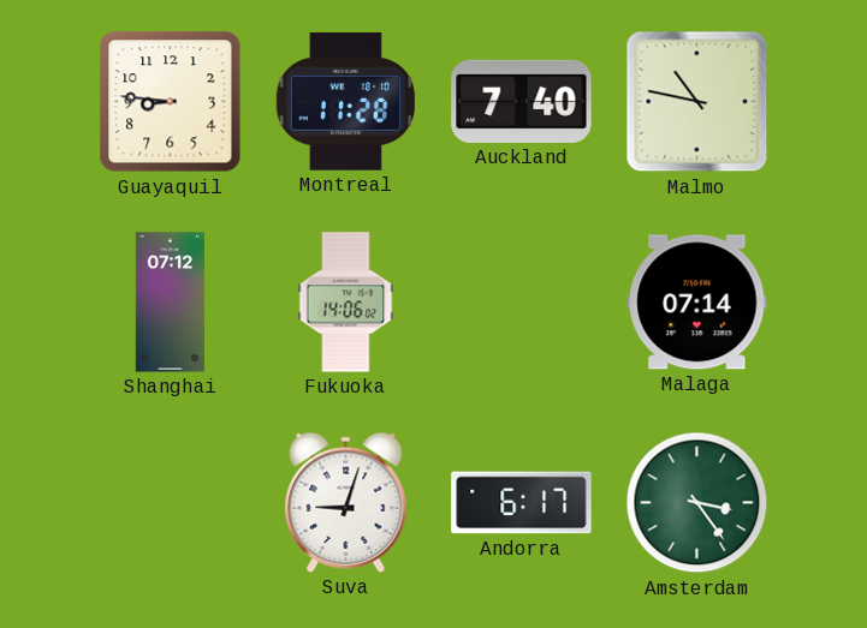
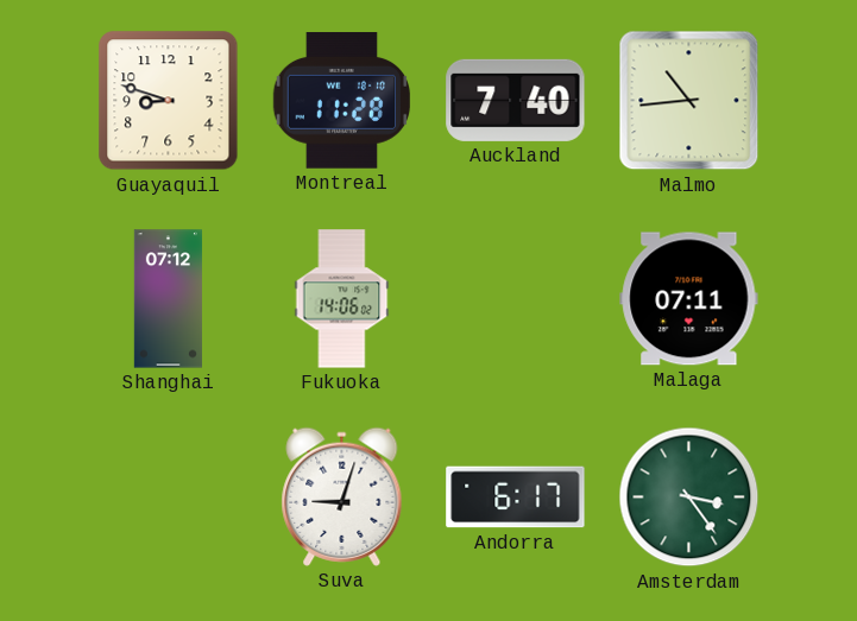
Guayaquil: 8:46 -> 8:48
Malmo: 10:47 -> 10:44
Malaga: 07:14 -> 07:11
